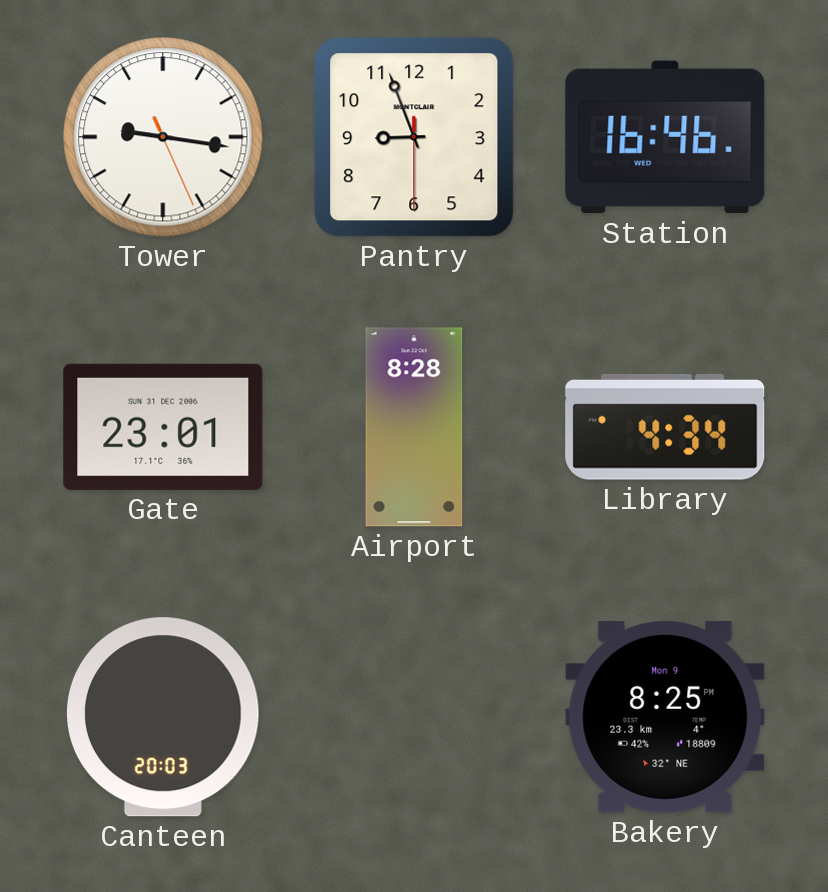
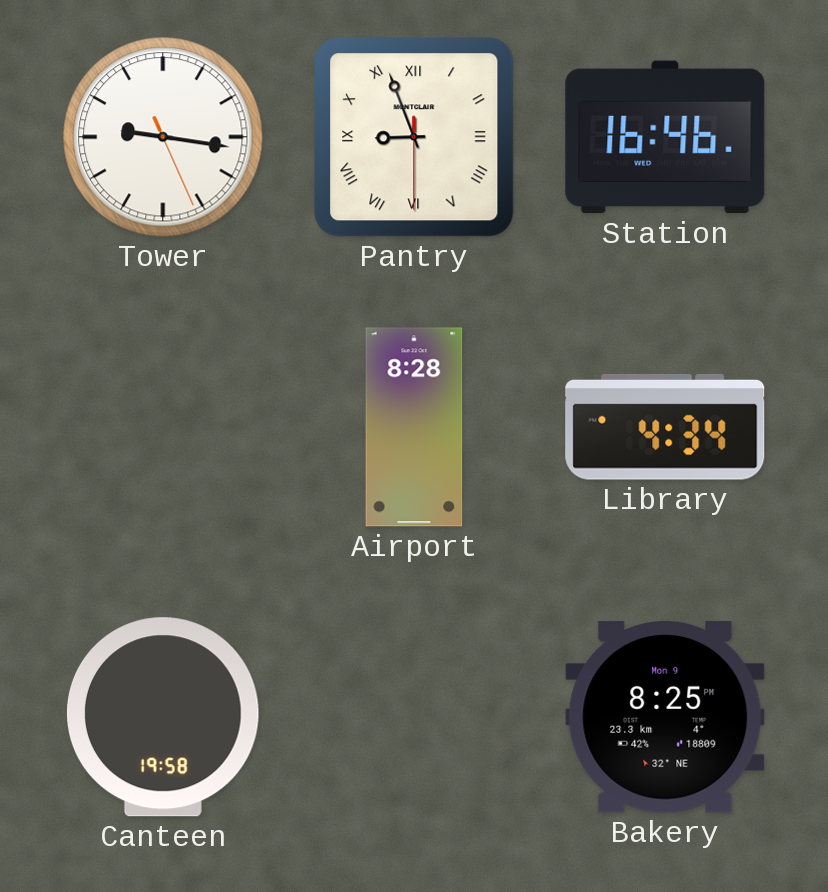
Pantry numerals: Arabic -> Roman
Gate: 23:01 -> none
Canteen: 20:03 -> 19:58
